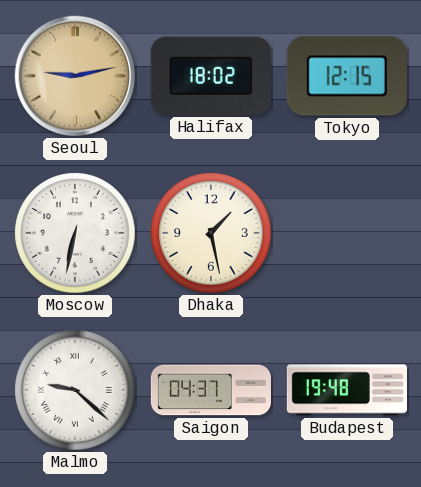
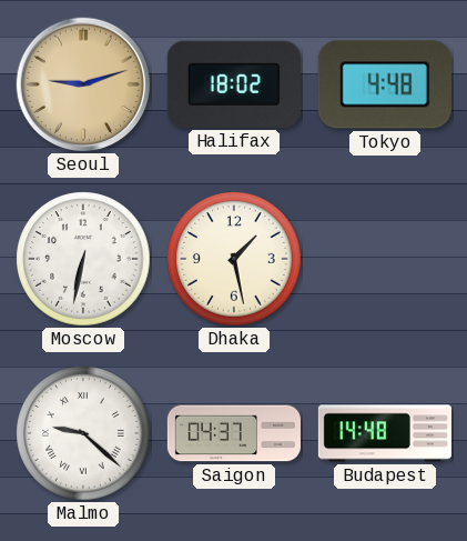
Seoul: 9:13 -> 9:12
Tokyo: 12:15 -> 4:48
Budapest: 19:48 -> 14:48
